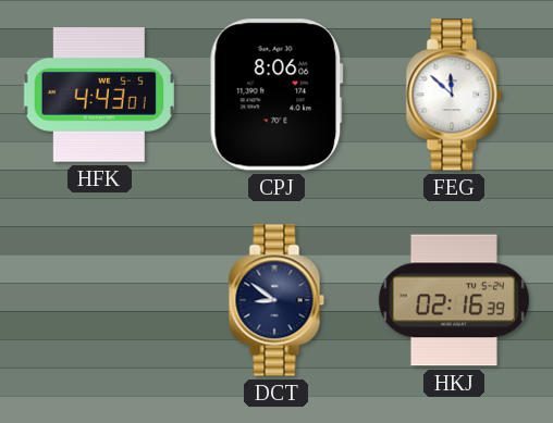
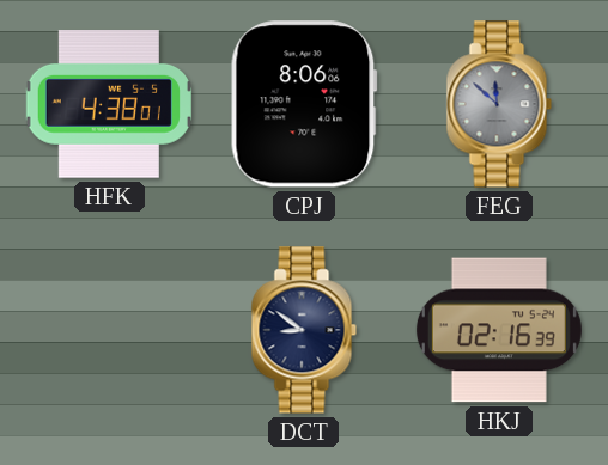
HFK: 4:43 -> 4:38
FEG dial: white -> grey
